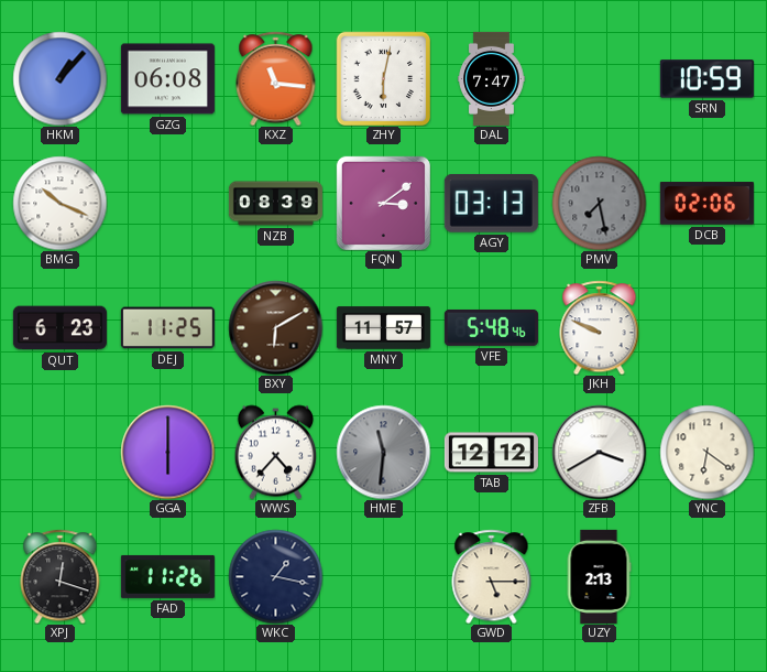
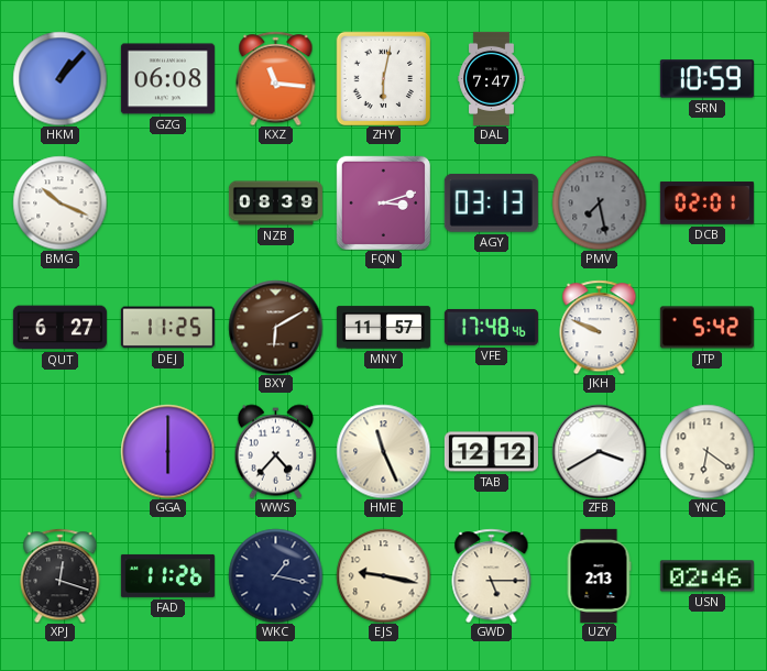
FQN: 3:09 -> 3:12
DCB: 02:06 -> 02:01
QUT: 6:23 -> 6:27
VFE: 5:48 -> 17:48
JTP: none -> 5:42
HME: 11:31 -> 11:26
HME dial: grey -> cream
EJS: none -> 9:17
USN: none -> 02:46
